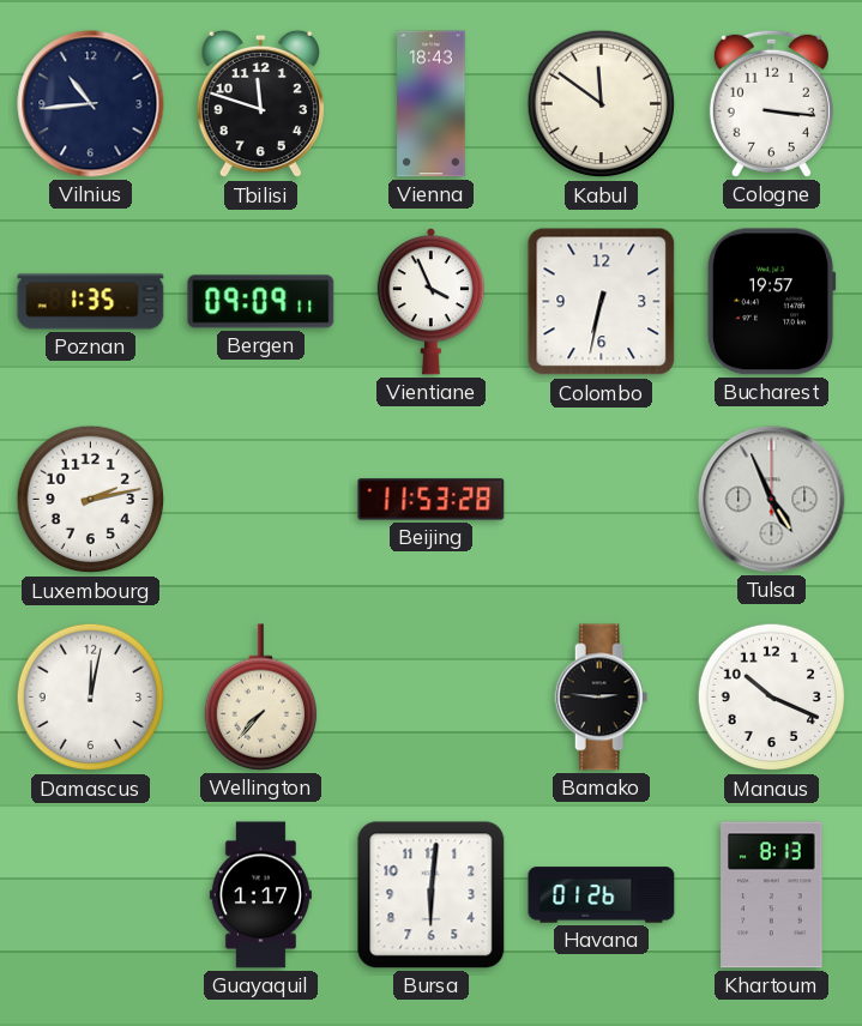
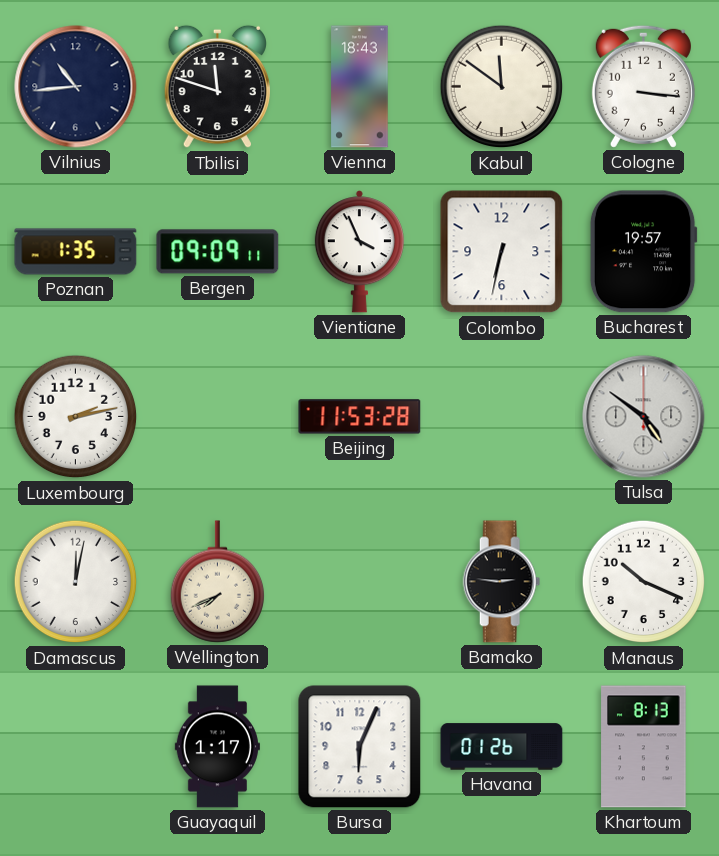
Tulsa: 4:56 -> 4:51
Wellington: 7:37 -> 7:41
Bursa: 6:01 -> 6:04
